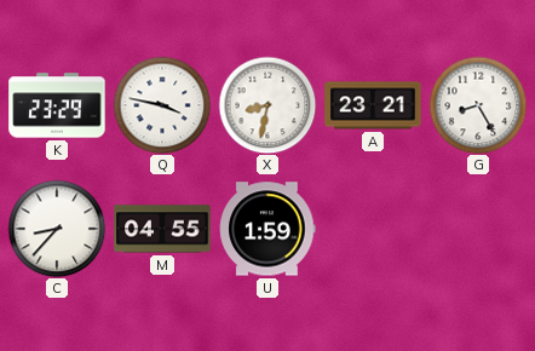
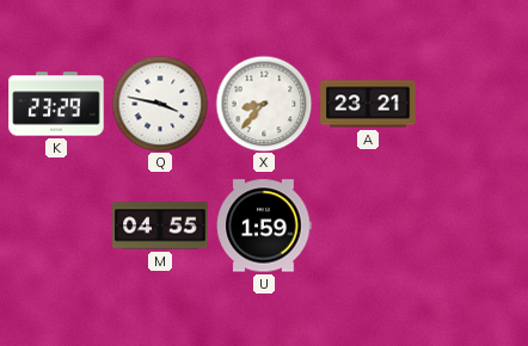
X: 8:32 -> 8:37
G: 8:25 -> none
C: 8:37 -> none
